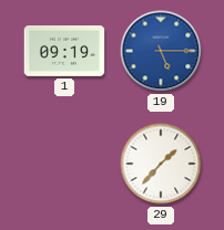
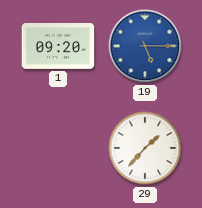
1: 09:19 -> 09:20
